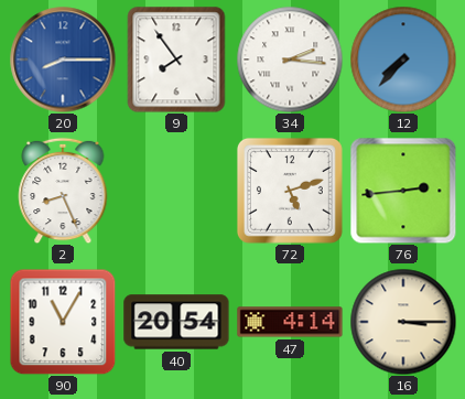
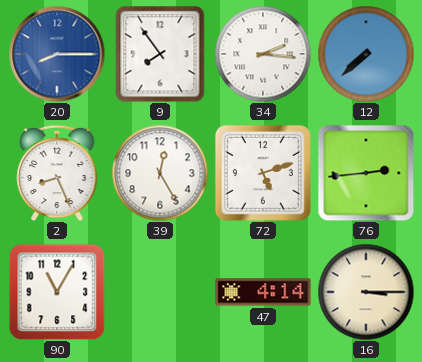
12: 7:37 -> 7:38
39: none -> 12:25
40: 20:54 -> none
